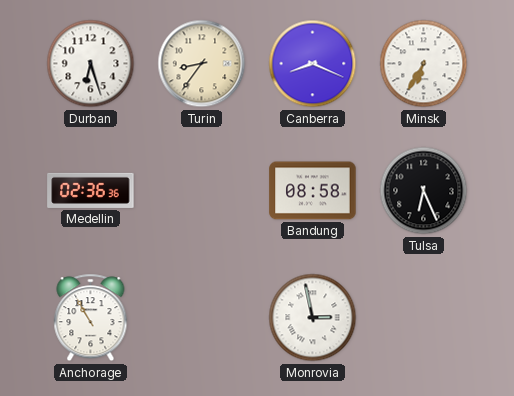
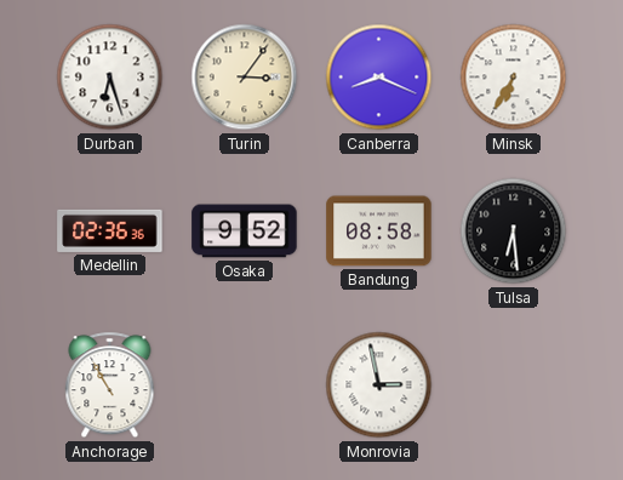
Turin: 8:36 -> 3:06
Osaka: none -> 9:52
Tulsa: 6:26 -> 6:29
